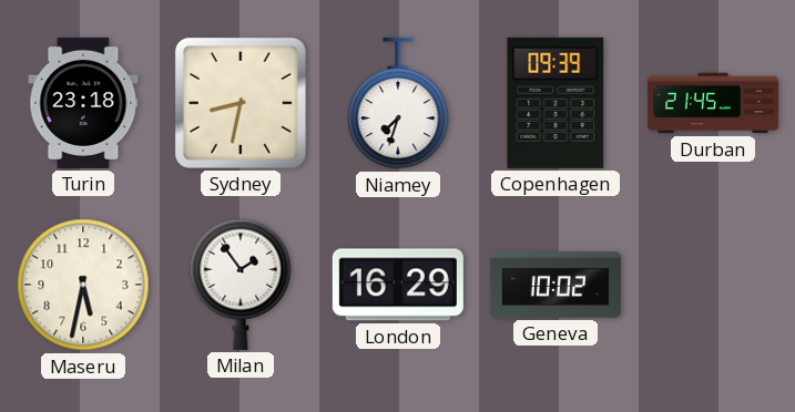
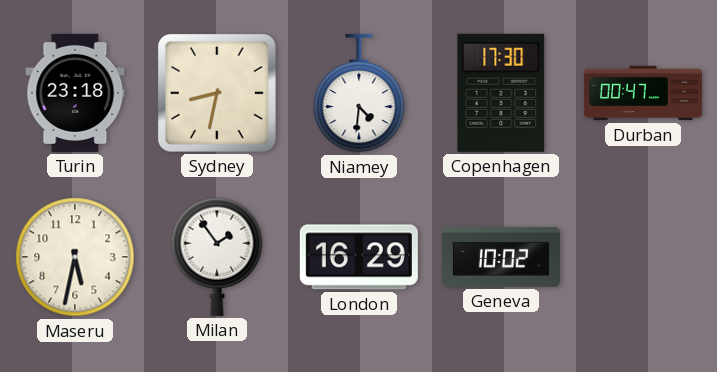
Niamey: 7:33 -> 4:31
Copenhagen: 09:39 -> 17:30
Durban: 21:45 -> 00:47
